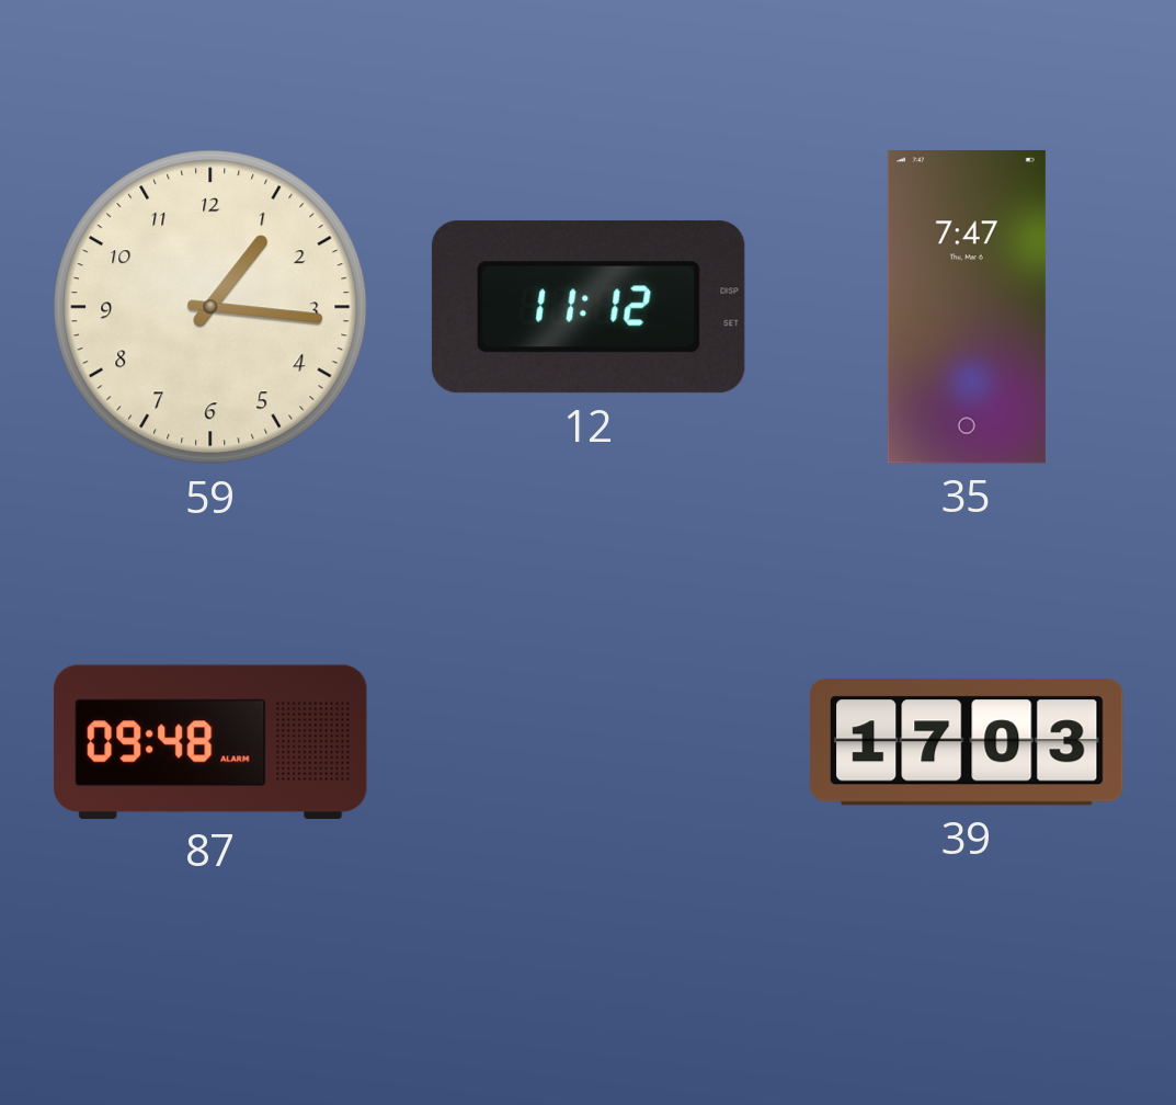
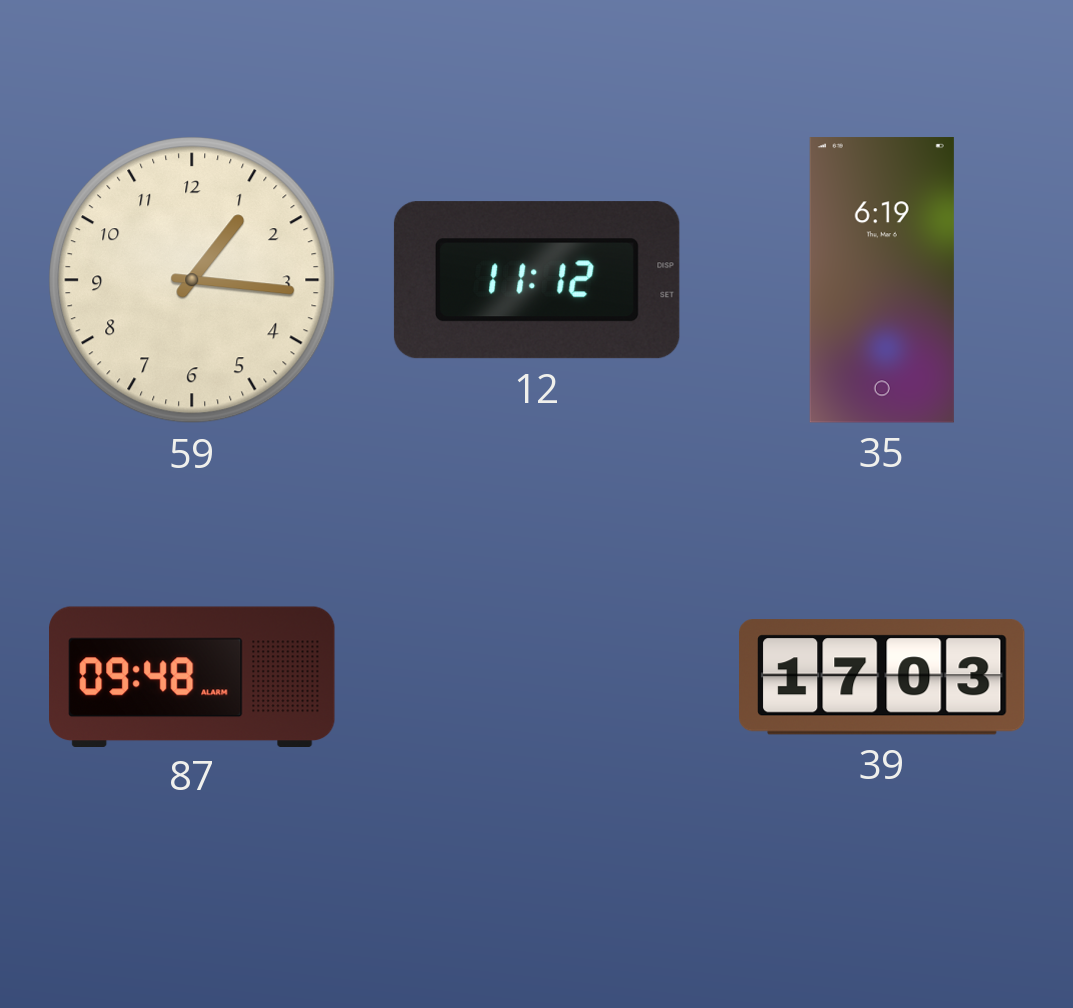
35: 7:47 -> 6:19
